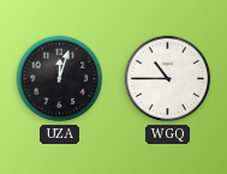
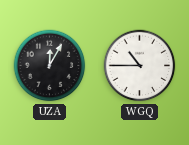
UZA: 12:03 -> 12:05
